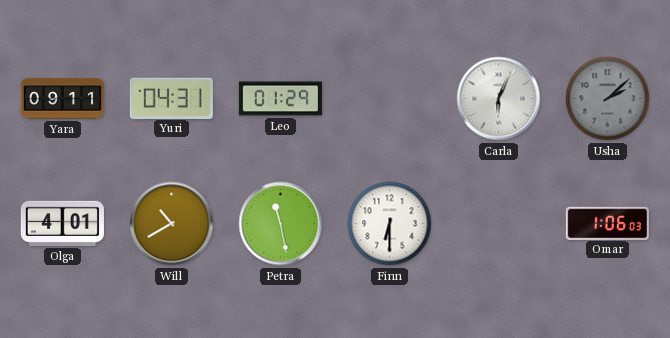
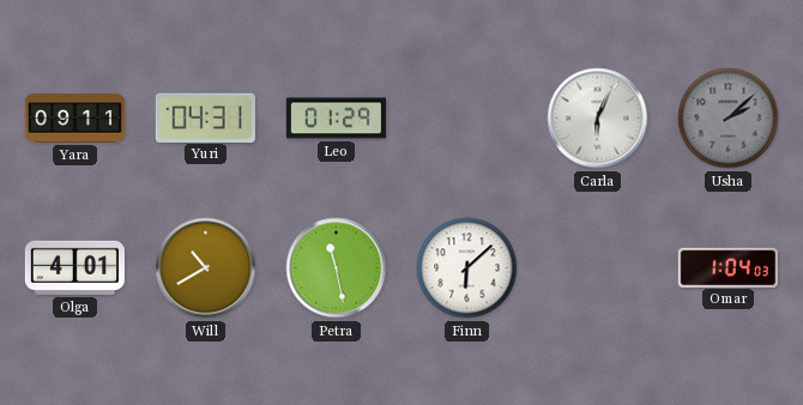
Finn: 6:30 -> 6:08
Omar: 1:06 -> 1:04
